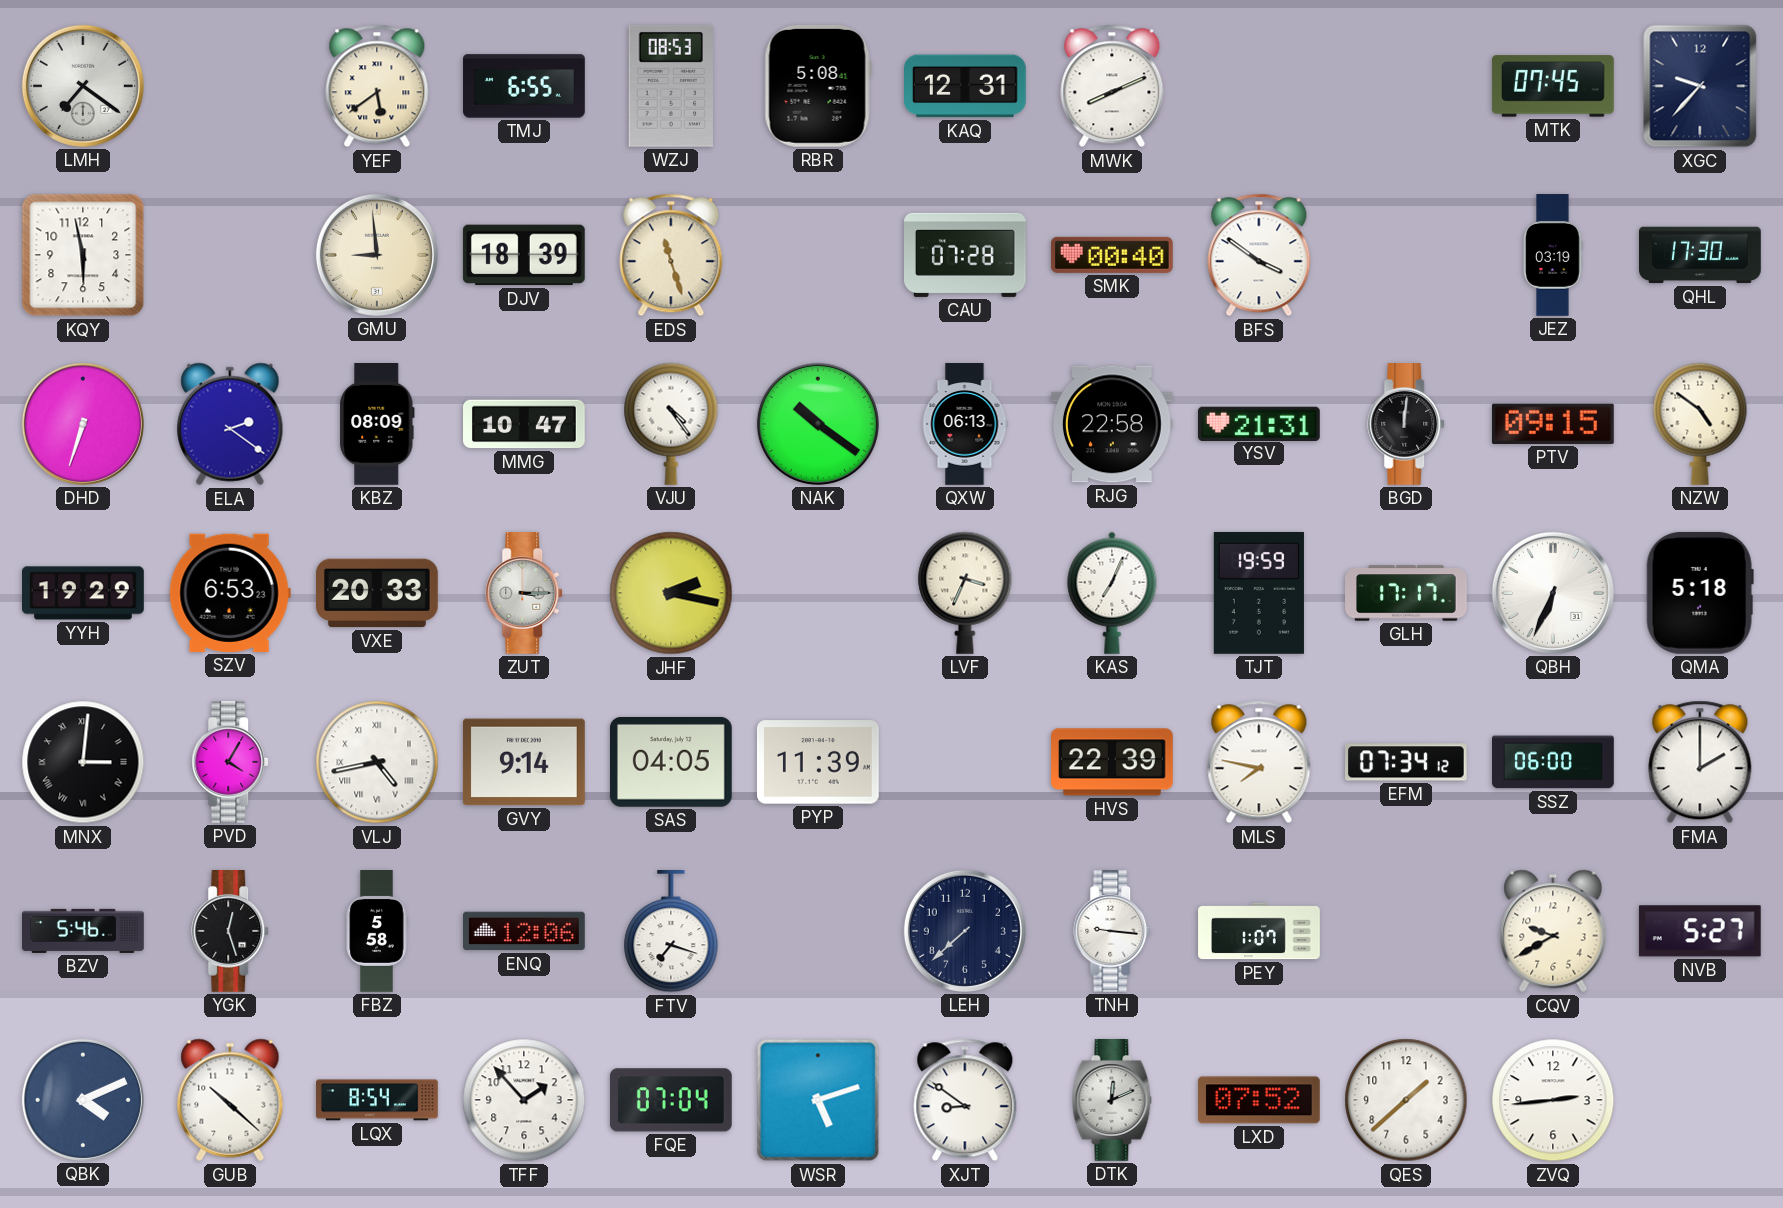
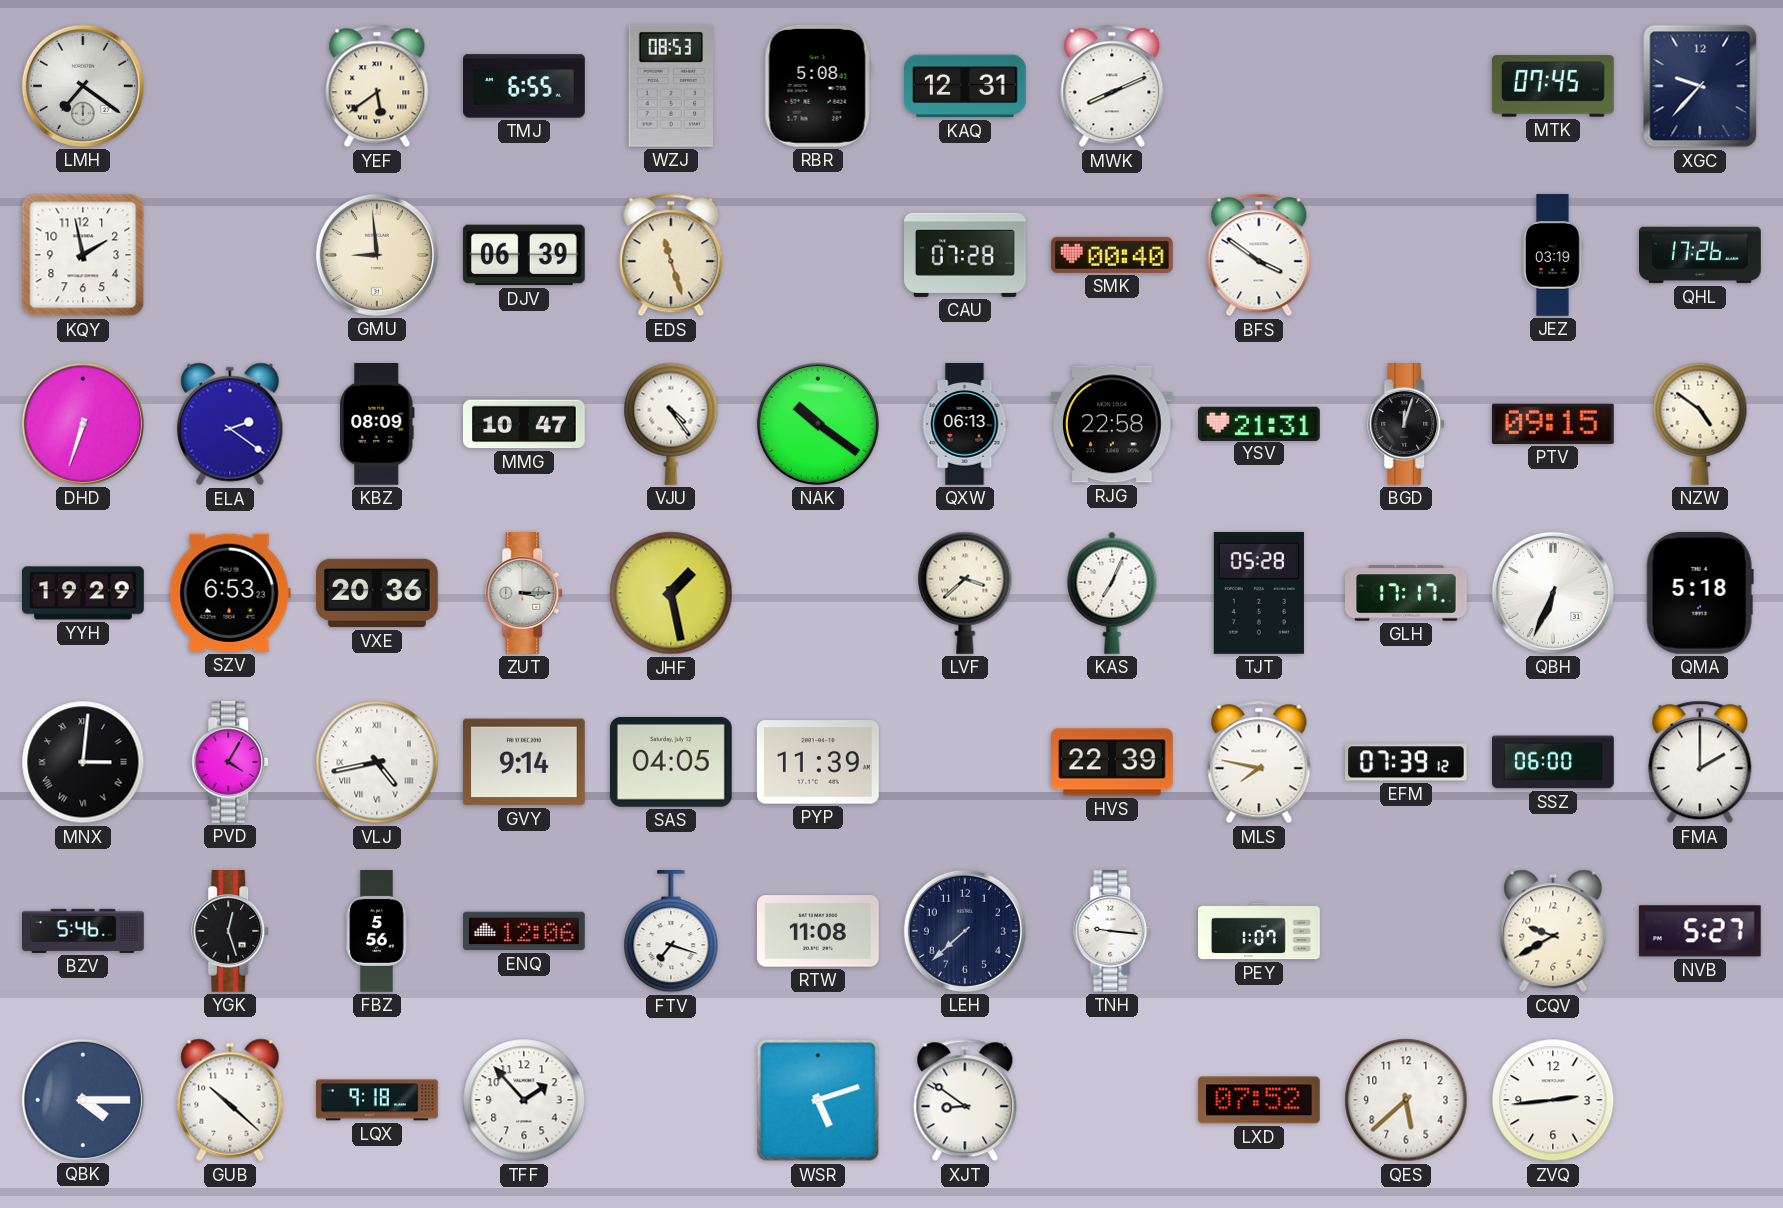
KQY: 5:58 -> 1:58
DJV: 18:39 -> 06:39
QHL: 17:30 -> 17:26
BGD: 12:01 -> 12:03
VXE: 20:33 -> 20:36
JHF: 2:17 -> 1:28
LVF: 3:34 -> 3:38
TJT: 19:59 -> 05:28
EFM: 07:34 -> 07:39
FBZ: 5:58 -> 5:56
RTW: none -> 11:08
QBK: 4:11 -> 4:15
LQX: 8:54 -> 9:18
FQE: 07:04 -> none
DTK: 12:11 -> none
QES: 1:38 -> 5:38
